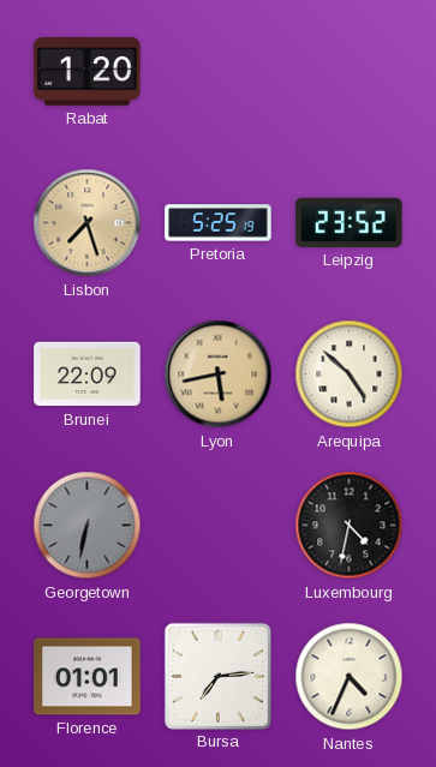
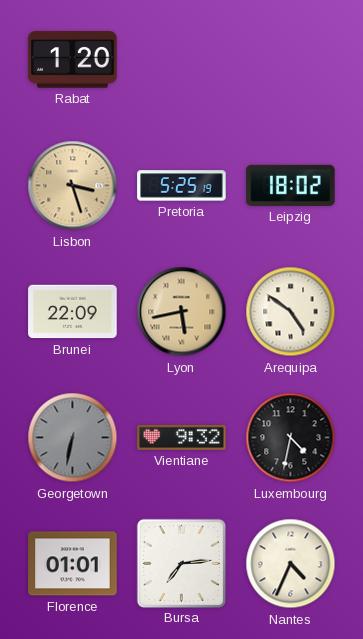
Lisbon: 7:27 -> 3:27
Leipzig: 23:52 -> 18:02
Arequipa: 4:52 -> 4:51
Vientiane: none -> 9:32
